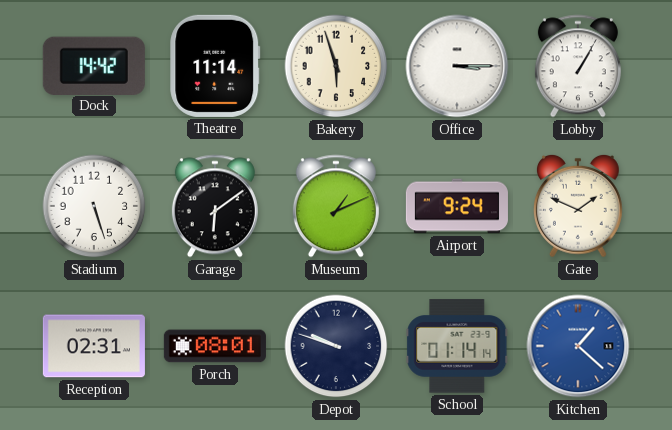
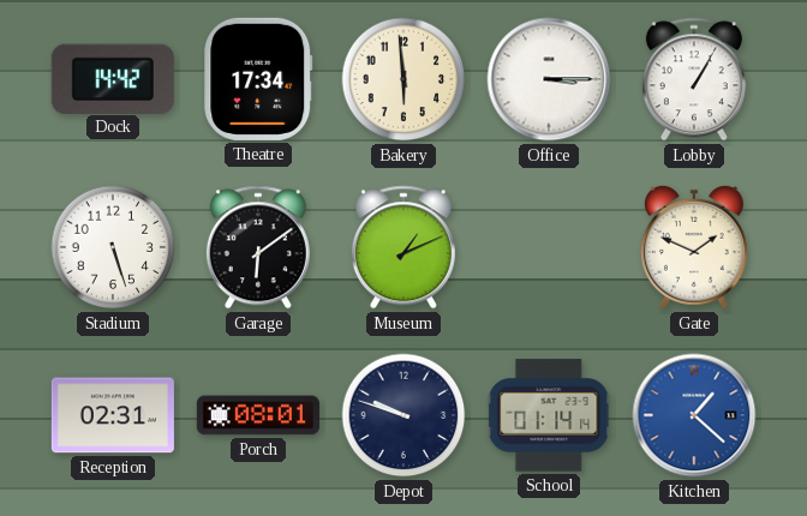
Theatre: 11:14 -> 17:34
Bakery: 5:57 -> 5:59
Airport: 9:24 -> none
